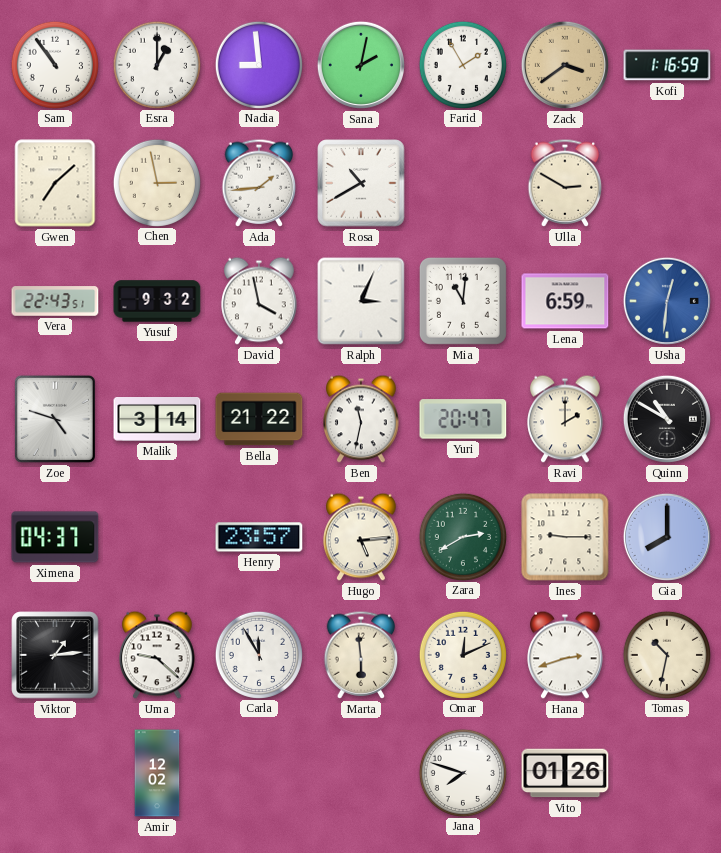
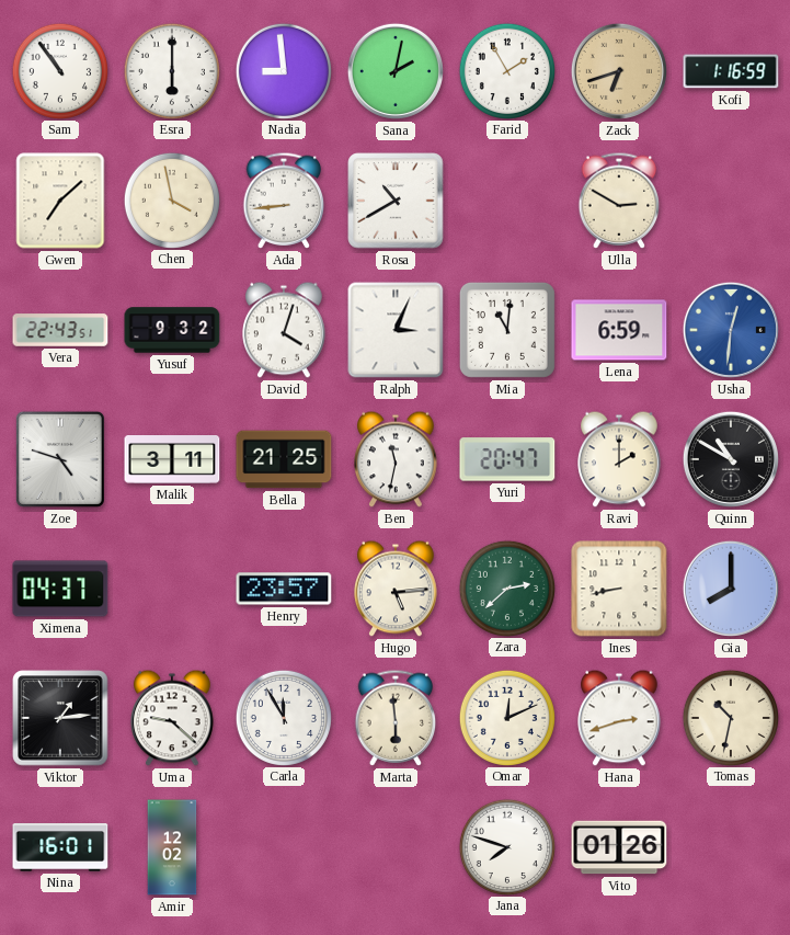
Esra: 1:00 -> 6:00
Zack: 3:39 -> 6:42
Chen: 2:58 -> 3:58
Ada: 1:44 -> 8:44
David: 3:58 -> 4:03
Malik: 3:14 -> 3:11
Bella: 21:22 -> 21:25
Zara: 2:40 -> 2:38
Ines: 9:15 -> 8:43
Nina: none -> 16:01
